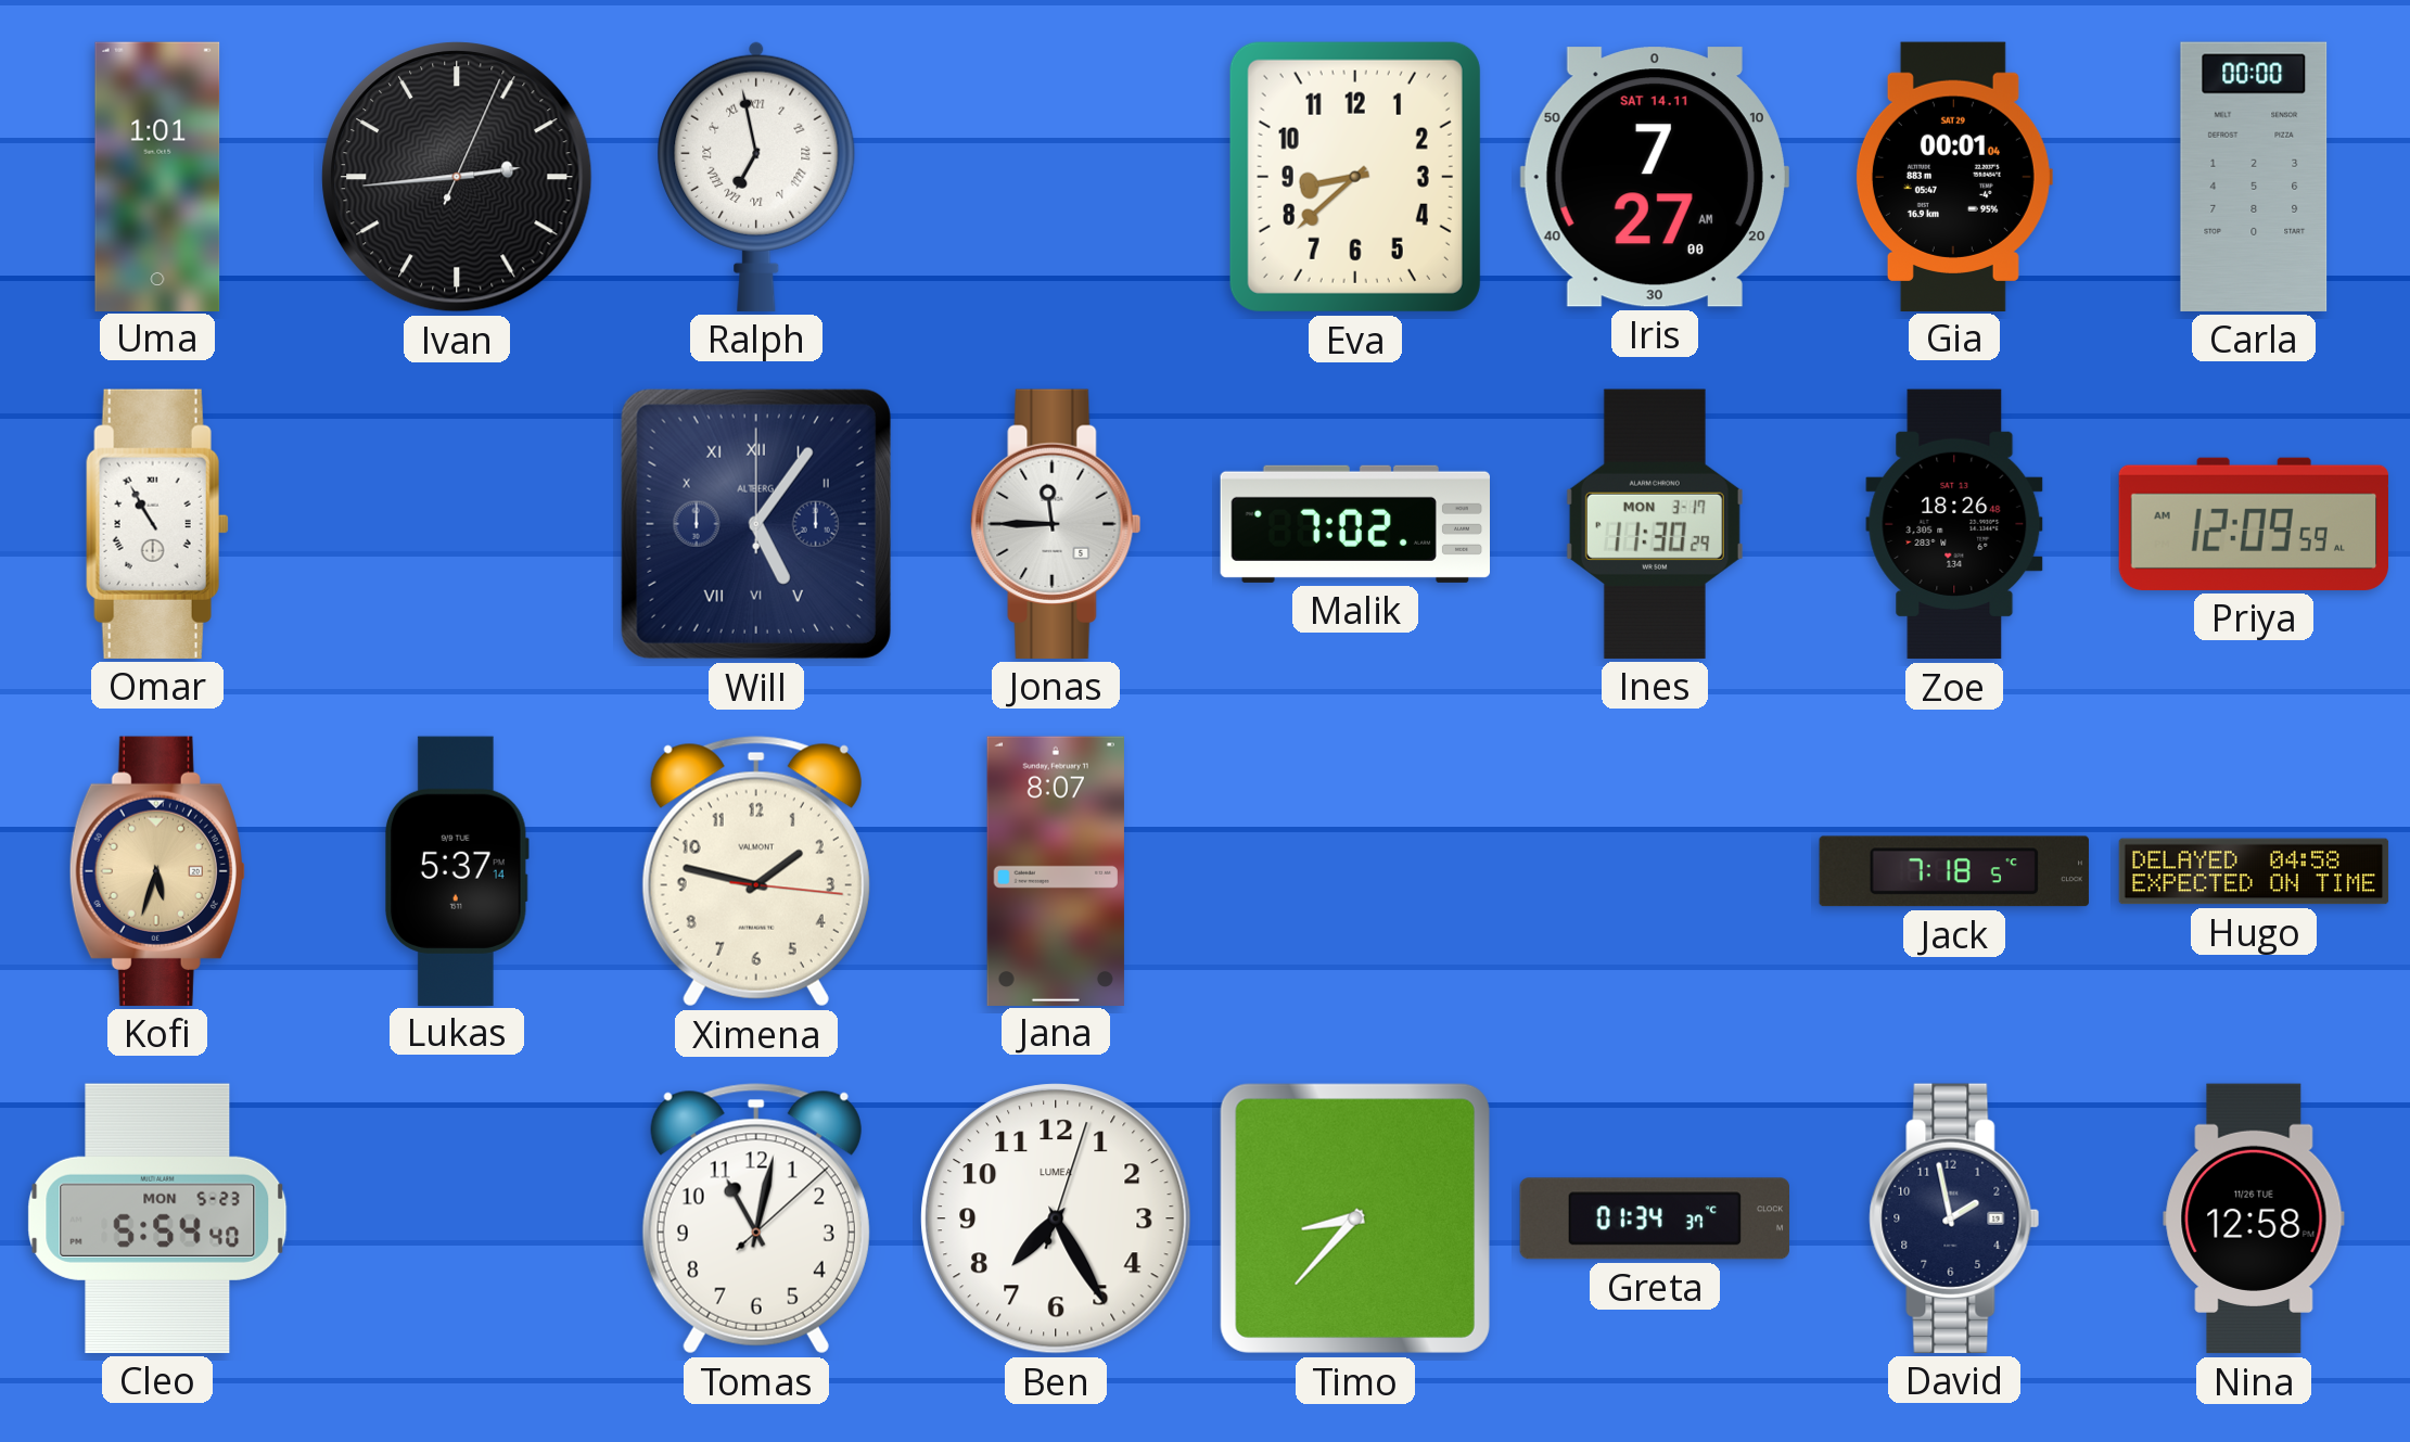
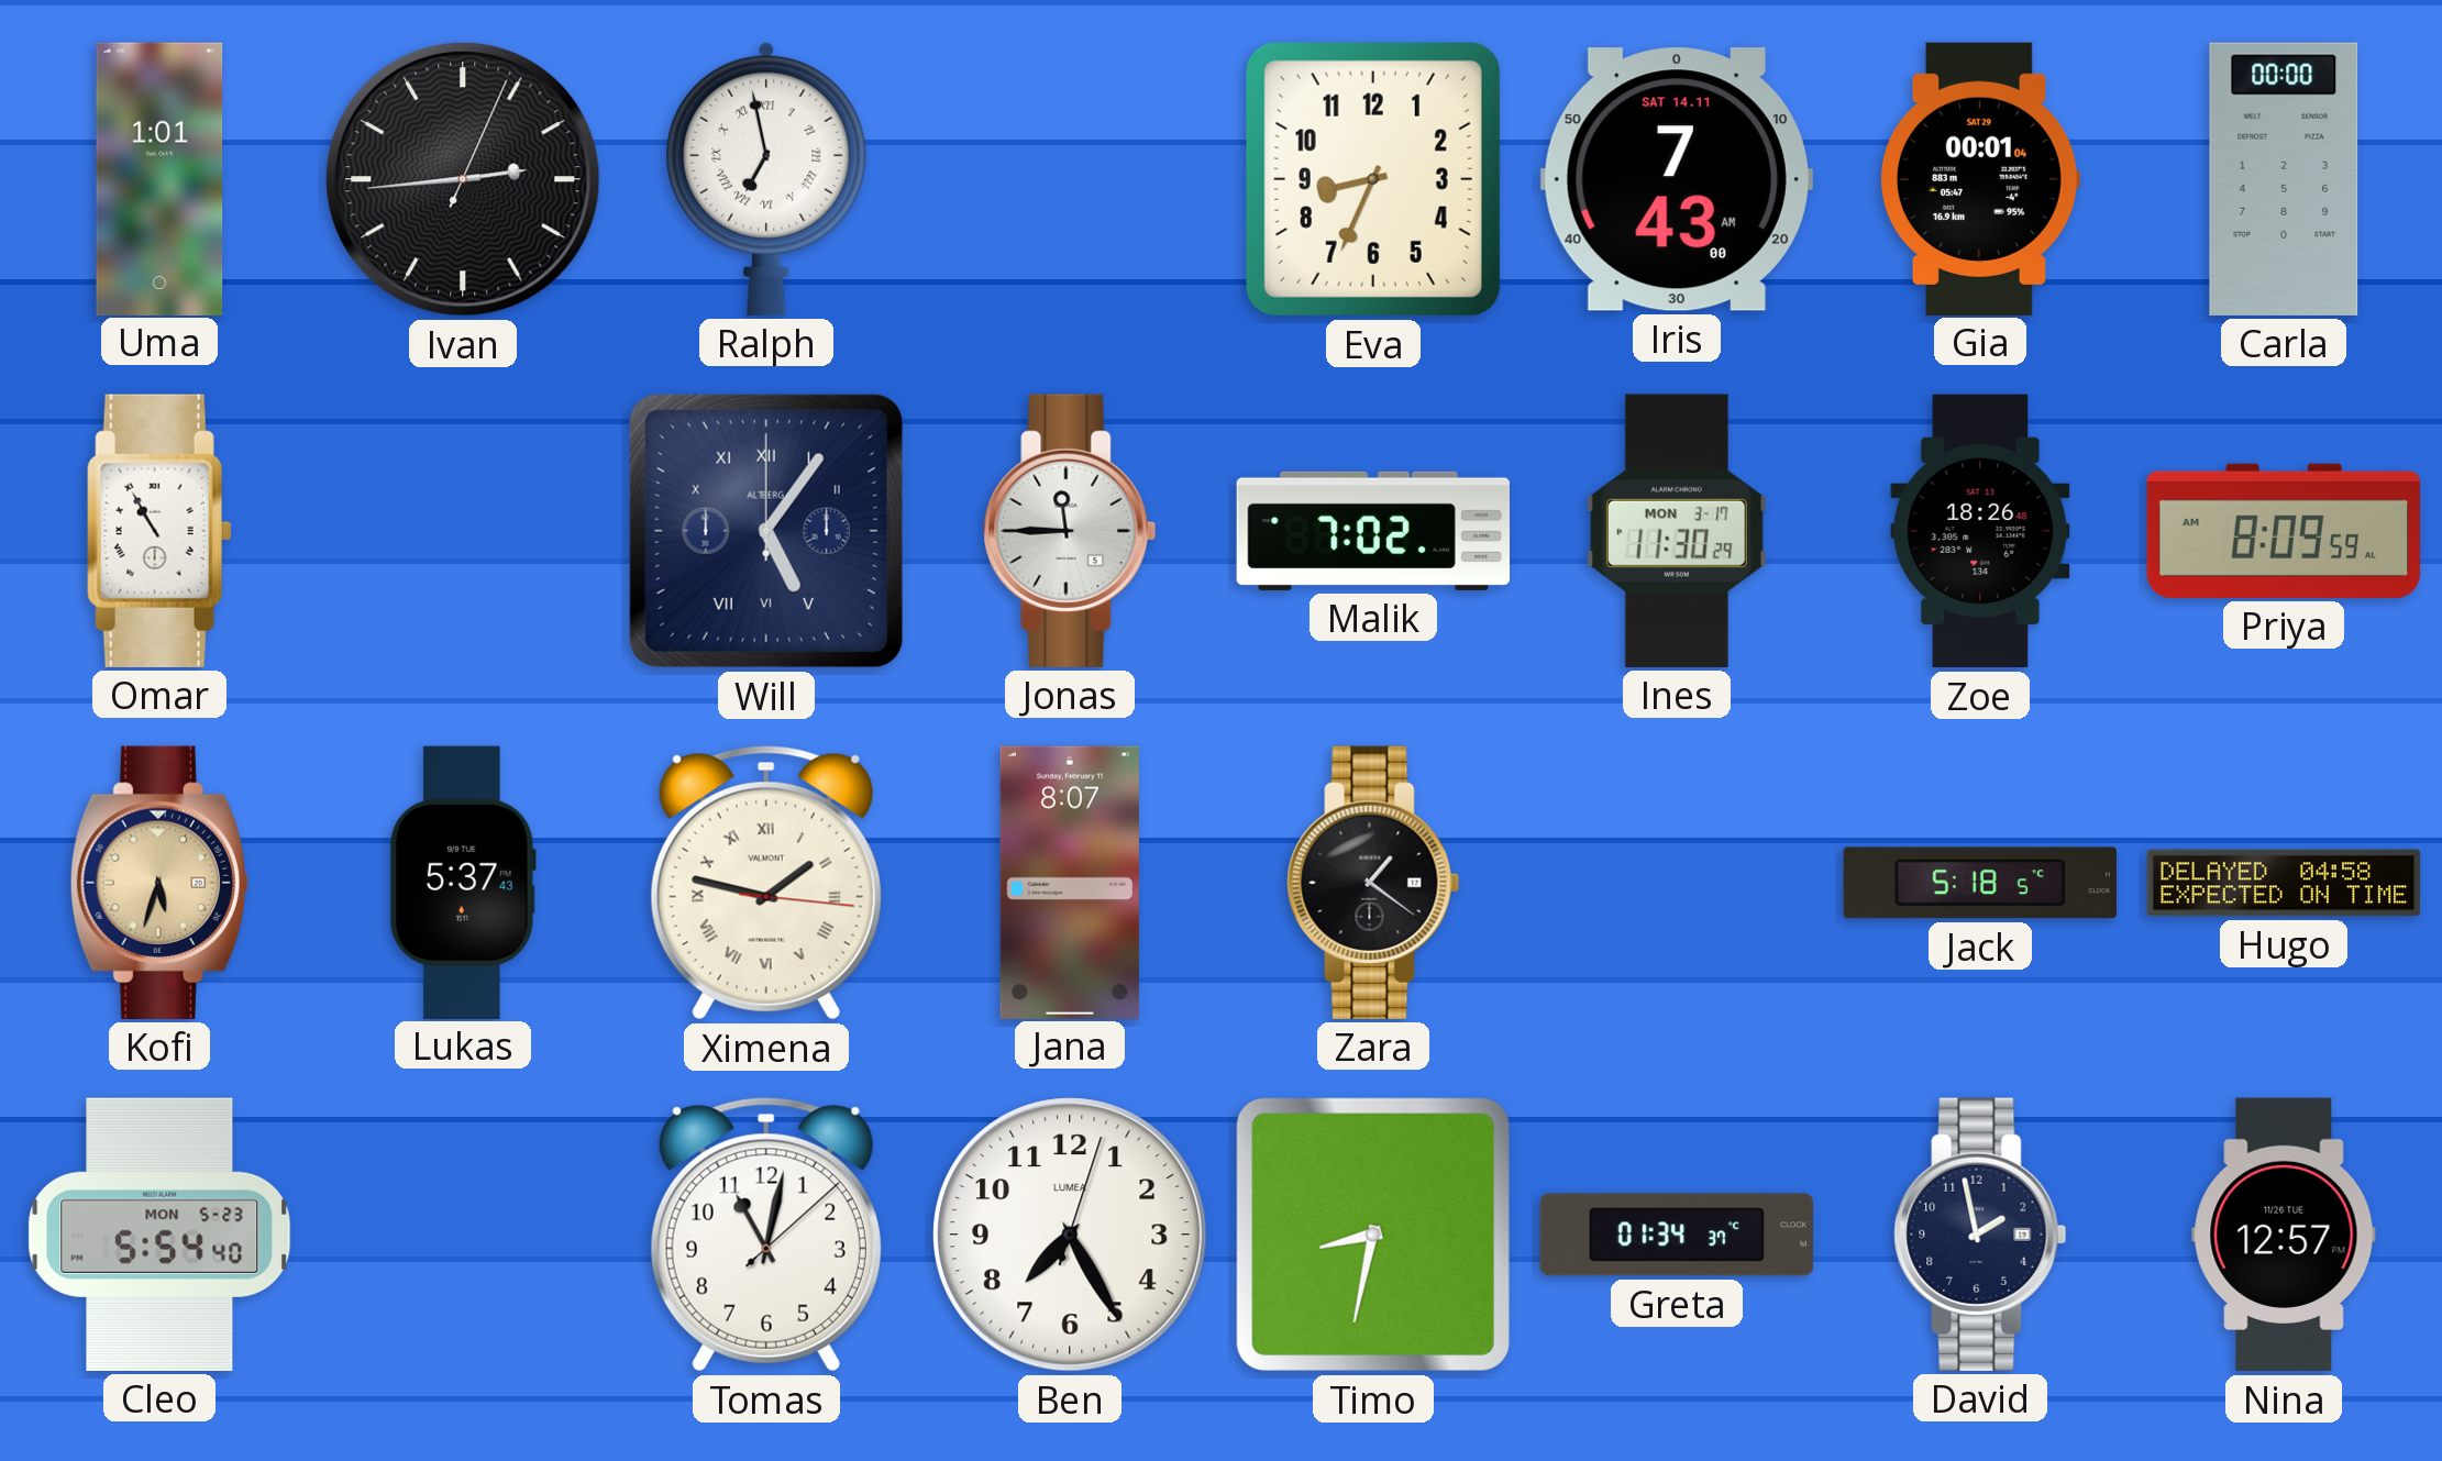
Eva: 8:38 -> 8:34
Iris: 7:27 -> 7:43
Priya: 12:09 -> 8:09
Lukas: 5:37:14 -> 5:37:43
Ximena numerals: Arabic -> Roman
Zara: none -> 1:21
Jack: 7:18 -> 5:18
Timo: 8:37 -> 8:32
Nina: 12:58 -> 12:57
